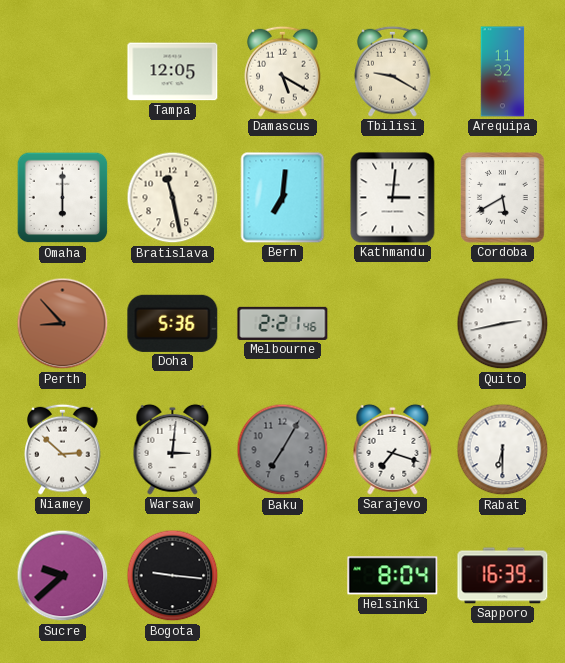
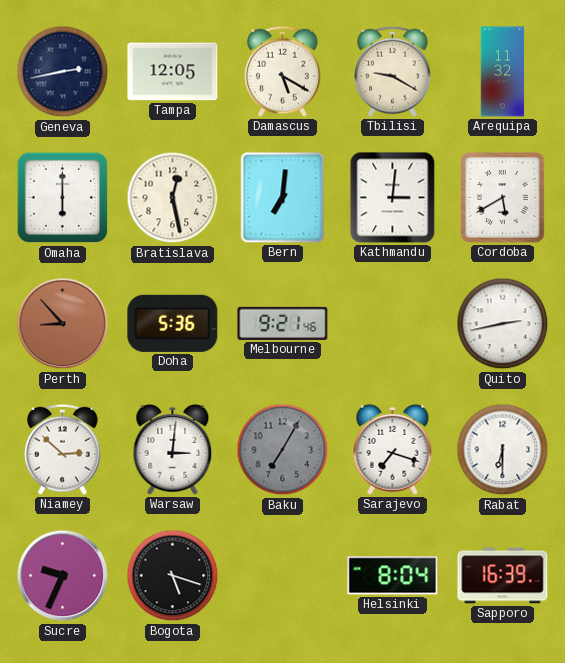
Geneva: none -> 2:43
Bratislava: 11:28 -> 12:28
Melbourne: 2:21 -> 9:21
Sucre: 9:38 -> 9:34
Bogota: 9:16 -> 5:18
